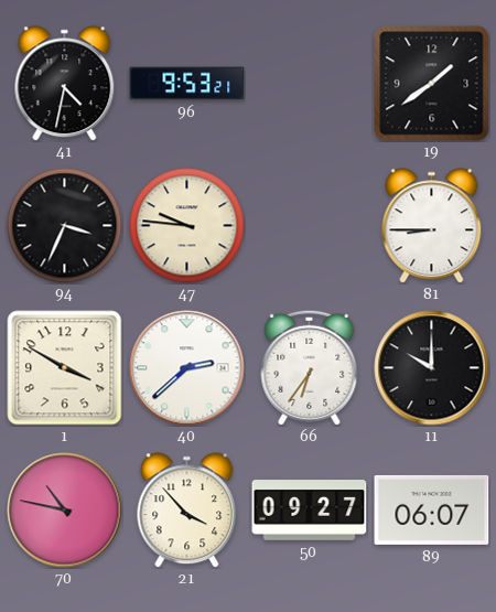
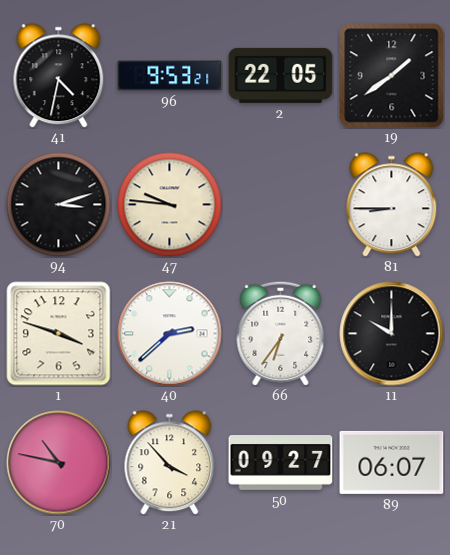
2: none -> 22:05
94: 3:34 -> 3:12
1: 3:50 -> 3:48
